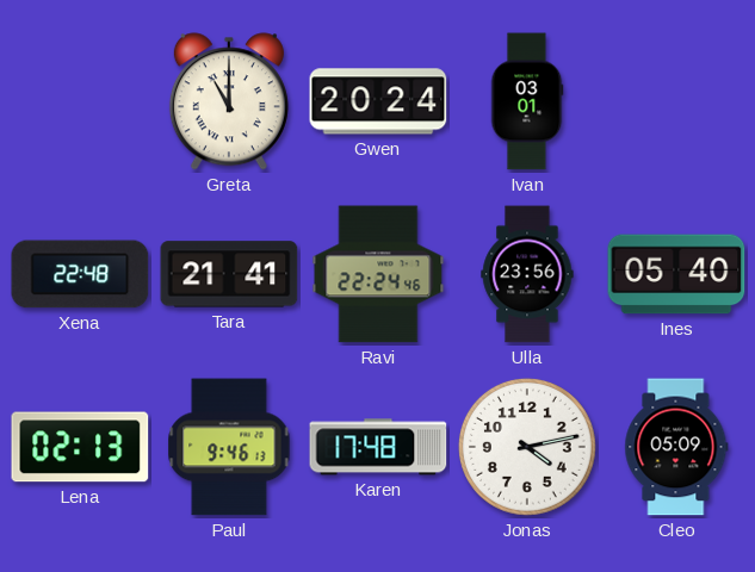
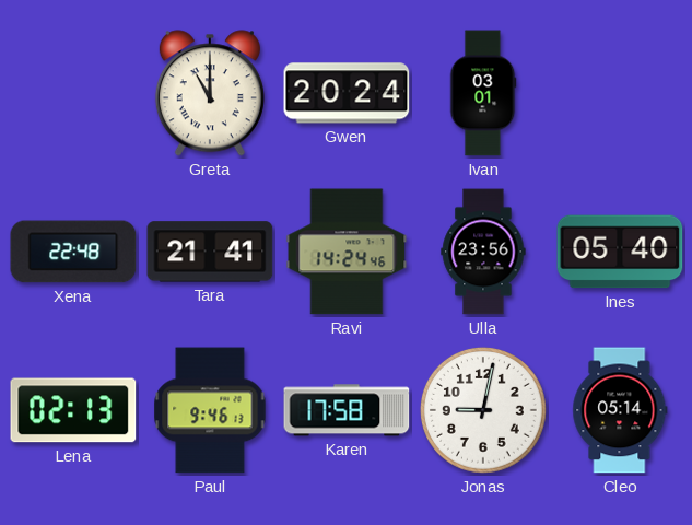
Ravi: 22:24 -> 14:24
Karen: 17:48 -> 17:58
Jonas: 4:13 -> 9:02
Cleo: 05:09 -> 05:14
